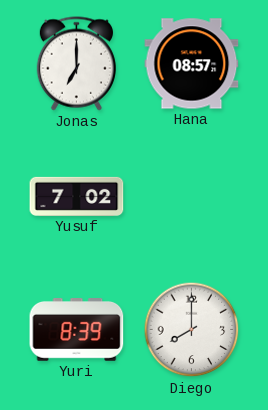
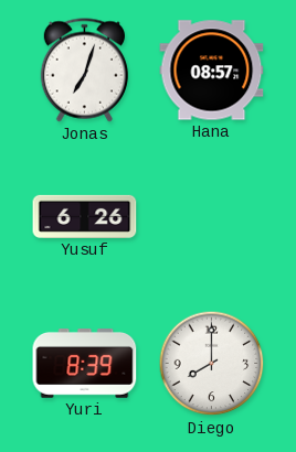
Jonas: 7:00 -> 7:03
Yusuf: 7:02 -> 6:26
